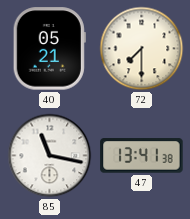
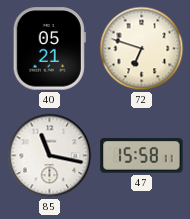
72: 7:30 -> 6:48
47: 13:41 -> 15:58
